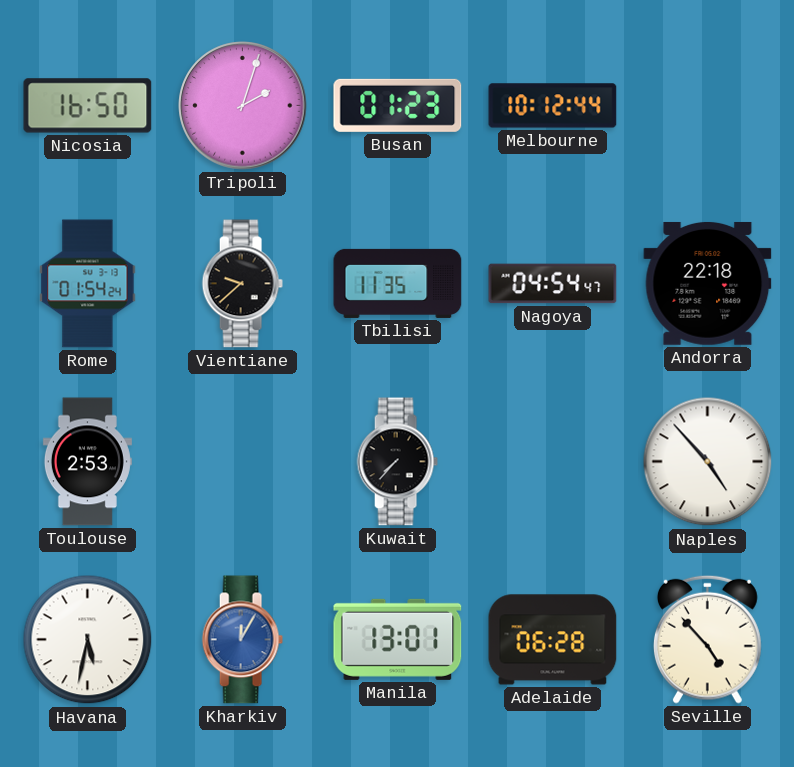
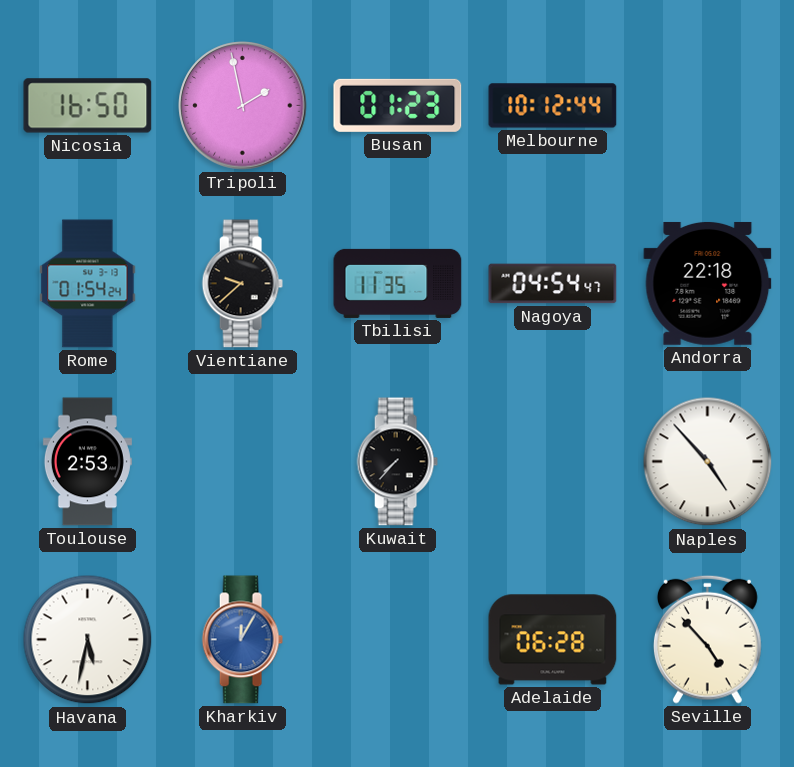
Tripoli: 2:03 -> 1:58
Manila: 13:01 -> none
